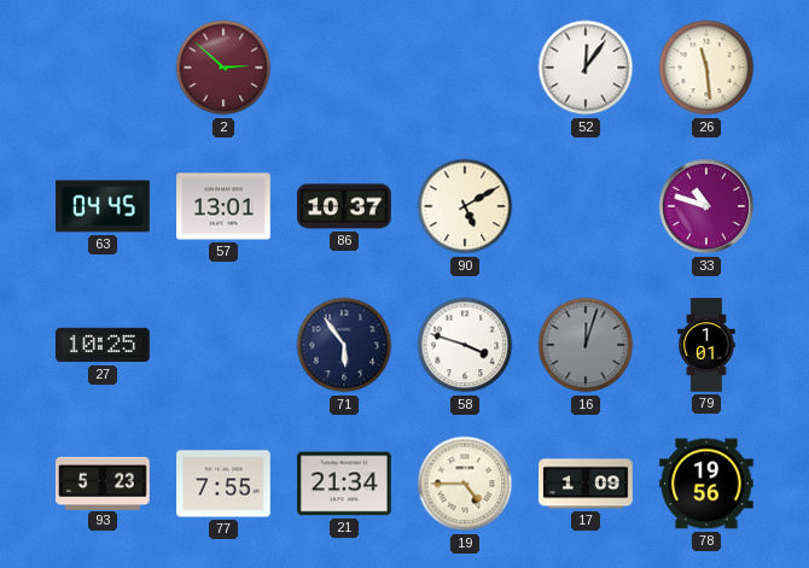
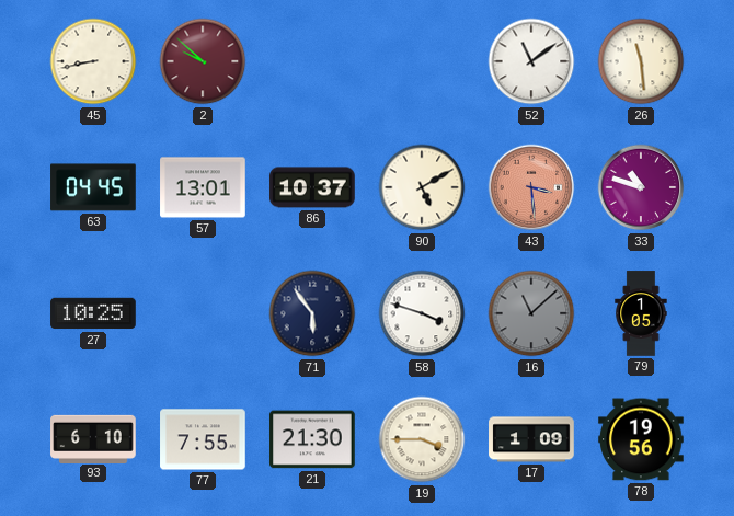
45: none -> 8:43
2: 2:52 -> 9:52
52: 12:06 -> 11:09
43: none -> 3:29
16: 12:03 -> 11:08
79: 1:01 -> 1:05
93: 5:23 -> 6:10
21: 21:34 -> 21:30
19: 4:45 -> 3:45
